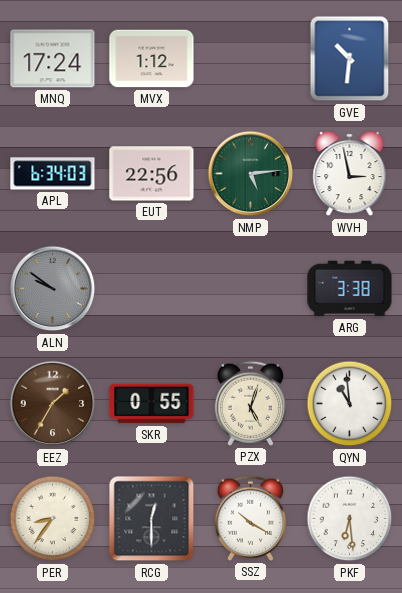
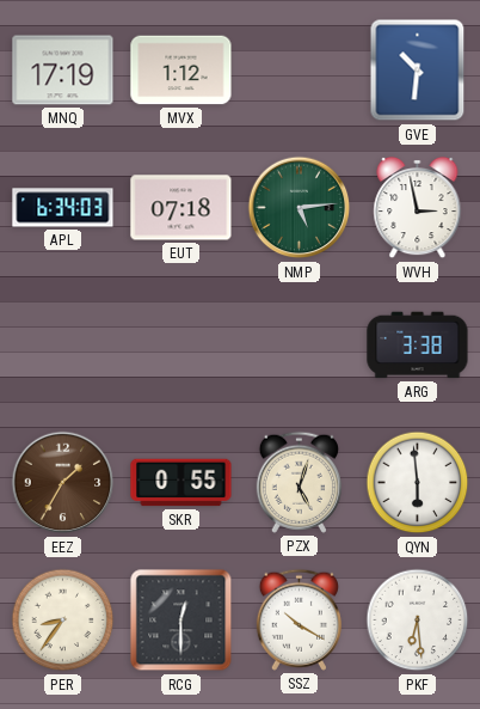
MNQ: 17:24 -> 17:19
EUT: 22:56 -> 07:18
ALN: 9:51 -> none
QYN: 10:59 -> 5:59
